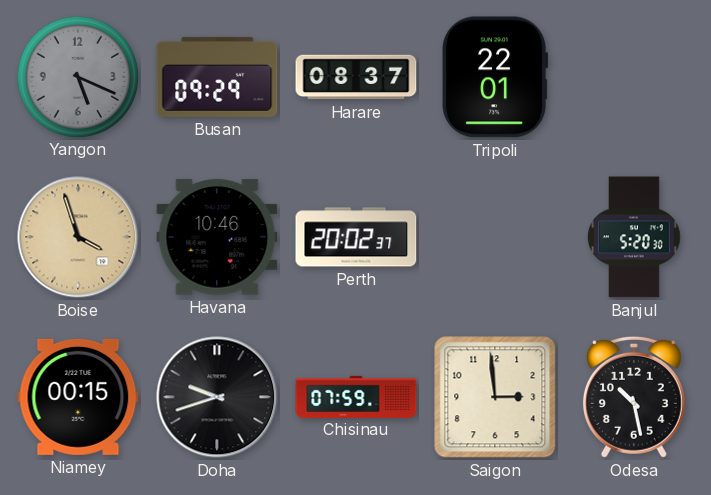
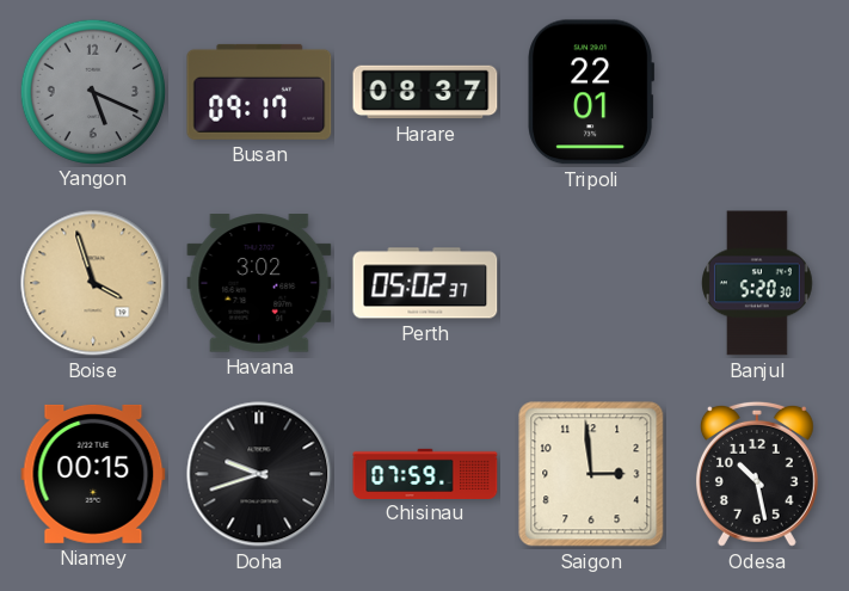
Busan: 09:29 -> 09:17
Havana: 10:46 -> 3:02
Perth: 20:02 -> 05:02
